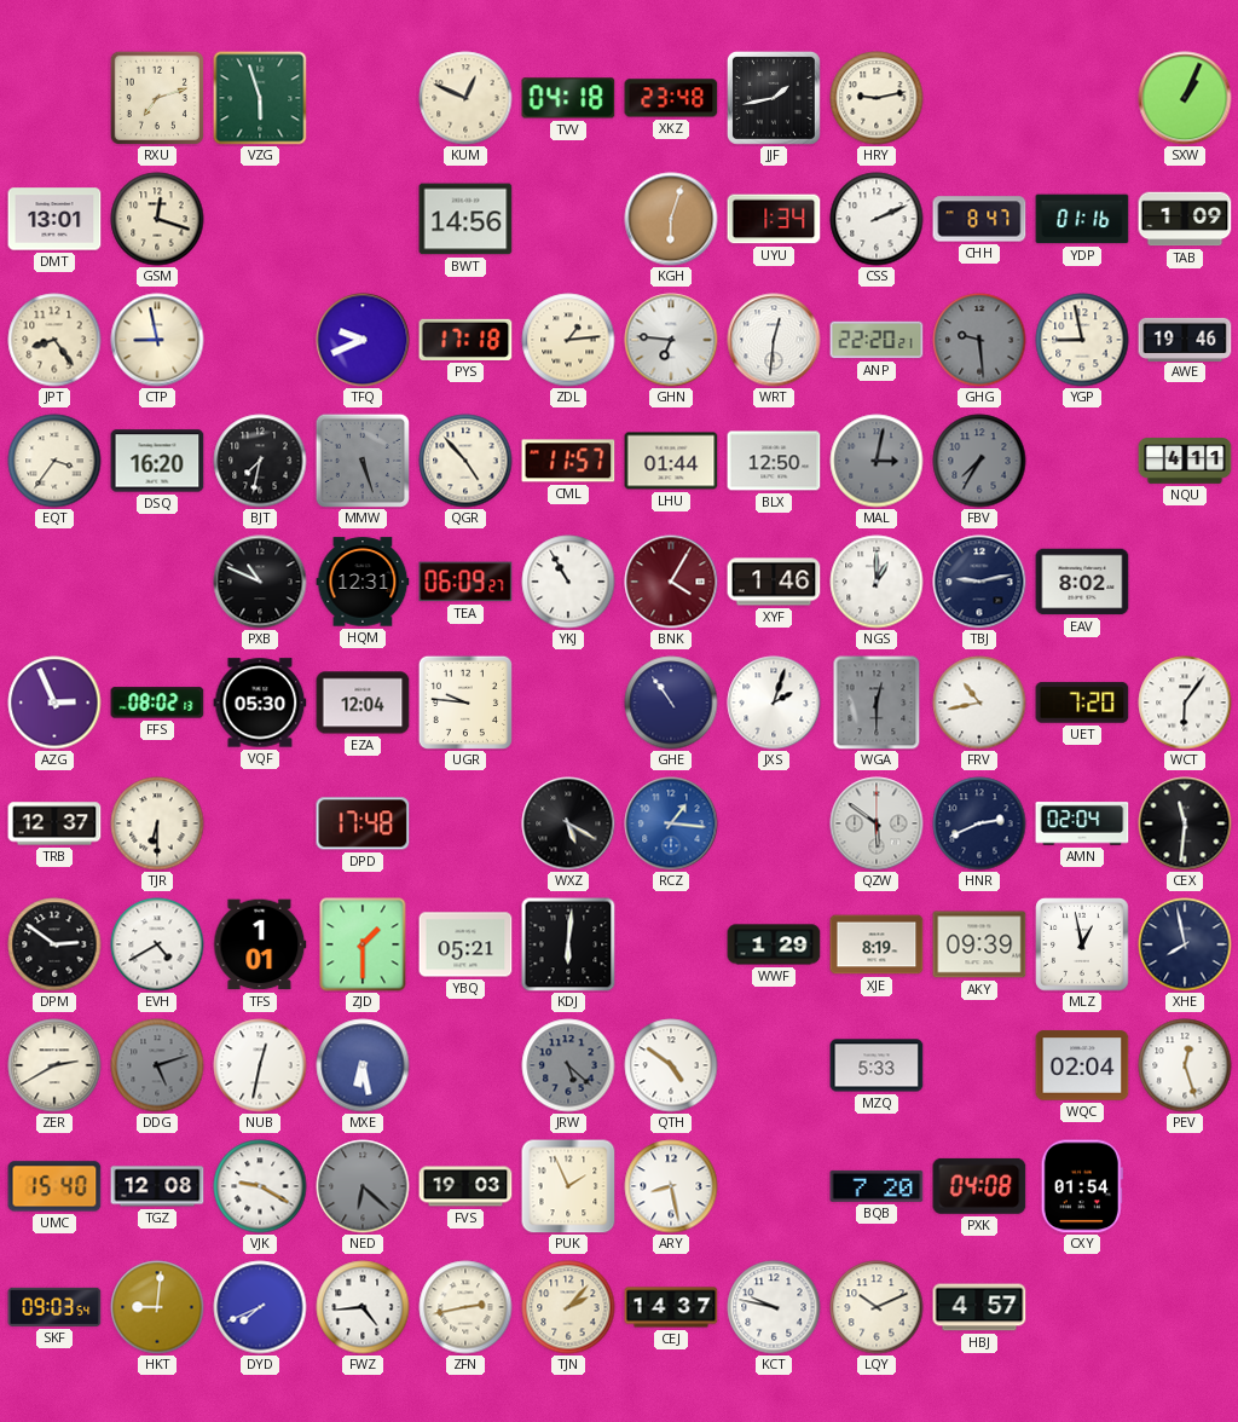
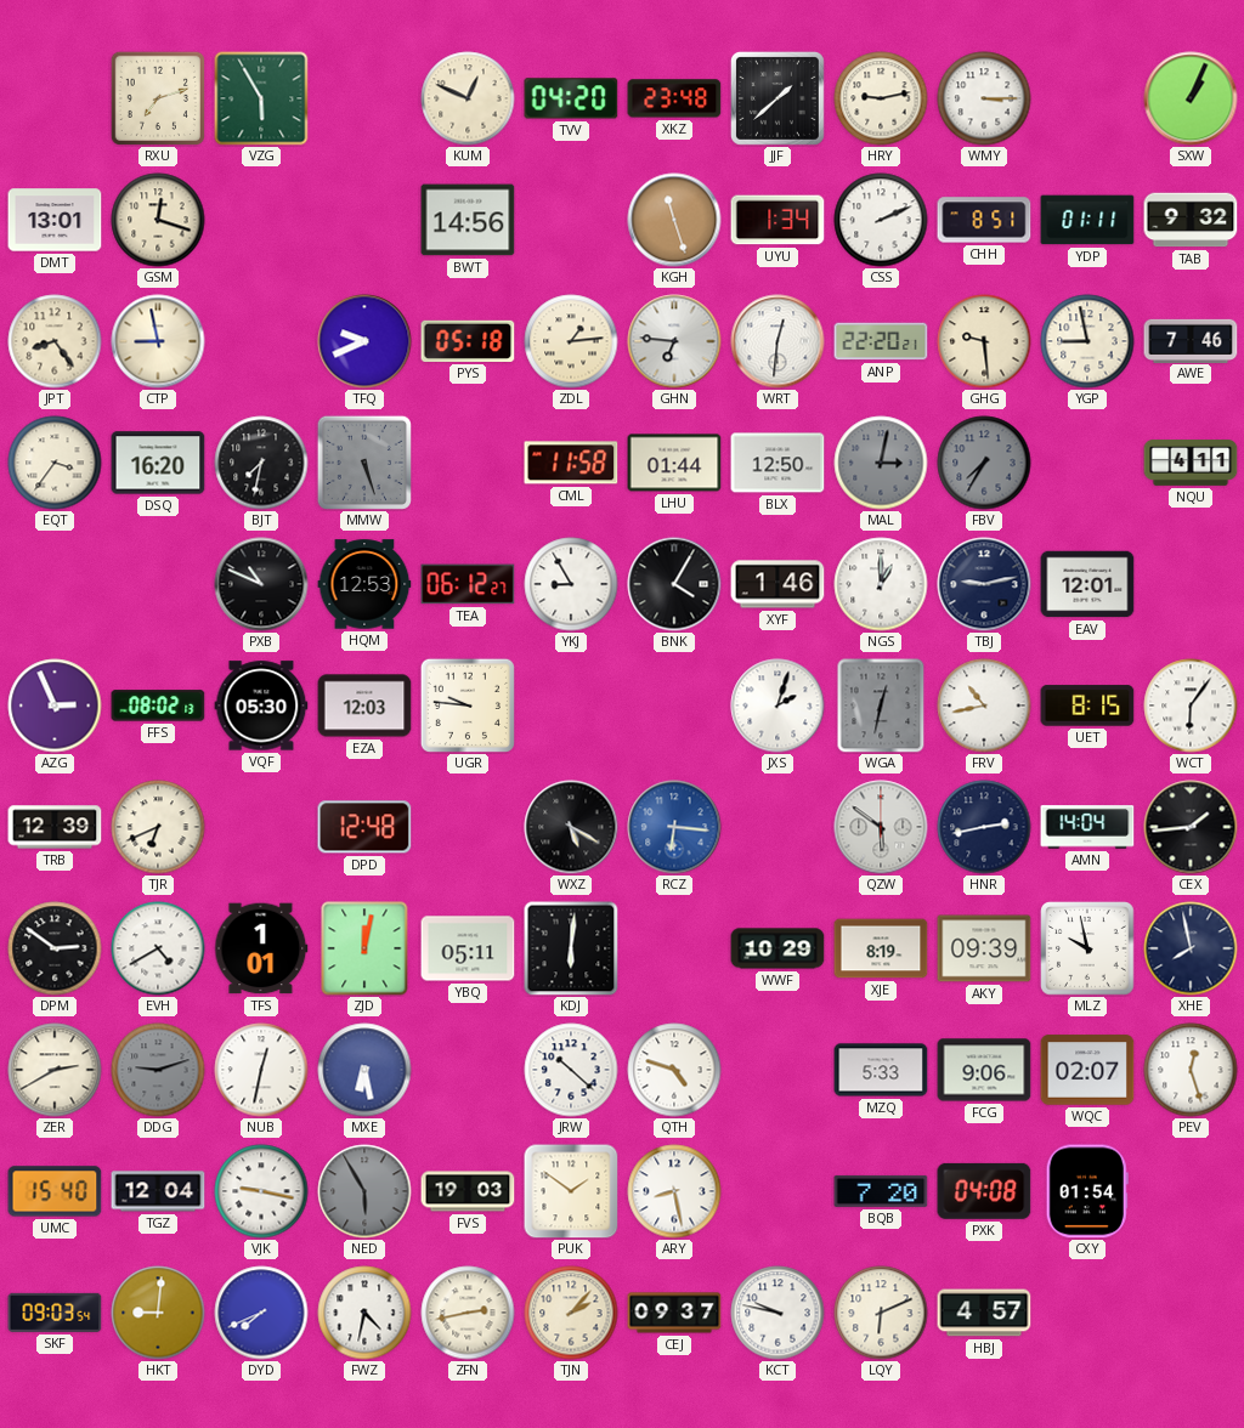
VZG: 5:57 -> 5:55
TVV: 04:18 -> 04:20
JJF: 1:43 -> 1:38
WMY: none -> 3:15
KGH: 6:03 -> 11:27
CHH: 8:47 -> 8:51
YDP: 01:16 -> 01:11
TAB: 1:09 -> 9:32
PYS: 17:18 -> 05:18
GHG dial: grey -> cream
AWE: 19:46 -> 7:46
QGR: 4:53 -> none
CML: 11:57 -> 11:58
HQM: 12:31 -> 12:53
TEA: 06:09 -> 06:12
YKJ: 10:55 -> 8:55
BNK dial: burgundy -> black
EAV: 8:02 -> 12:01
EZA: 12:04 -> 12:03
GHE: 10:54 -> none
WGA: 12:30 -> 12:32
UET: 7:20 -> 8:15
TRB: 12:37 -> 12:39
TJR: 6:30 -> 6:41
DPD: 17:48 -> 12:48
RCZ: 1:16 -> 6:16
HNR: 2:41 -> 2:43
AMN: 02:04 -> 14:04
CEX: 11:31 -> 1:44
ZJD: 1:30 -> 12:02
YBQ: 05:21 -> 05:11
WWF: 1:29 -> 10:29
MLZ: 12:58 -> 9:58
DDG: 5:12 -> 9:12
JRW: 5:22 -> 10:22
JRW dial: grey -> white
QTH: 4:51 -> 4:48
FCG: none -> 9:06
WQC: 02:04 -> 02:07
TGZ: 12:08 -> 12:04
VJK: 9:20 -> 9:17
NED: 6:22 -> 5:55
PUK: 1:56 -> 1:51
FWZ: 4:44 -> 4:32
CEJ: 14:37 -> 09:37
LQY: 10:11 -> 6:11
